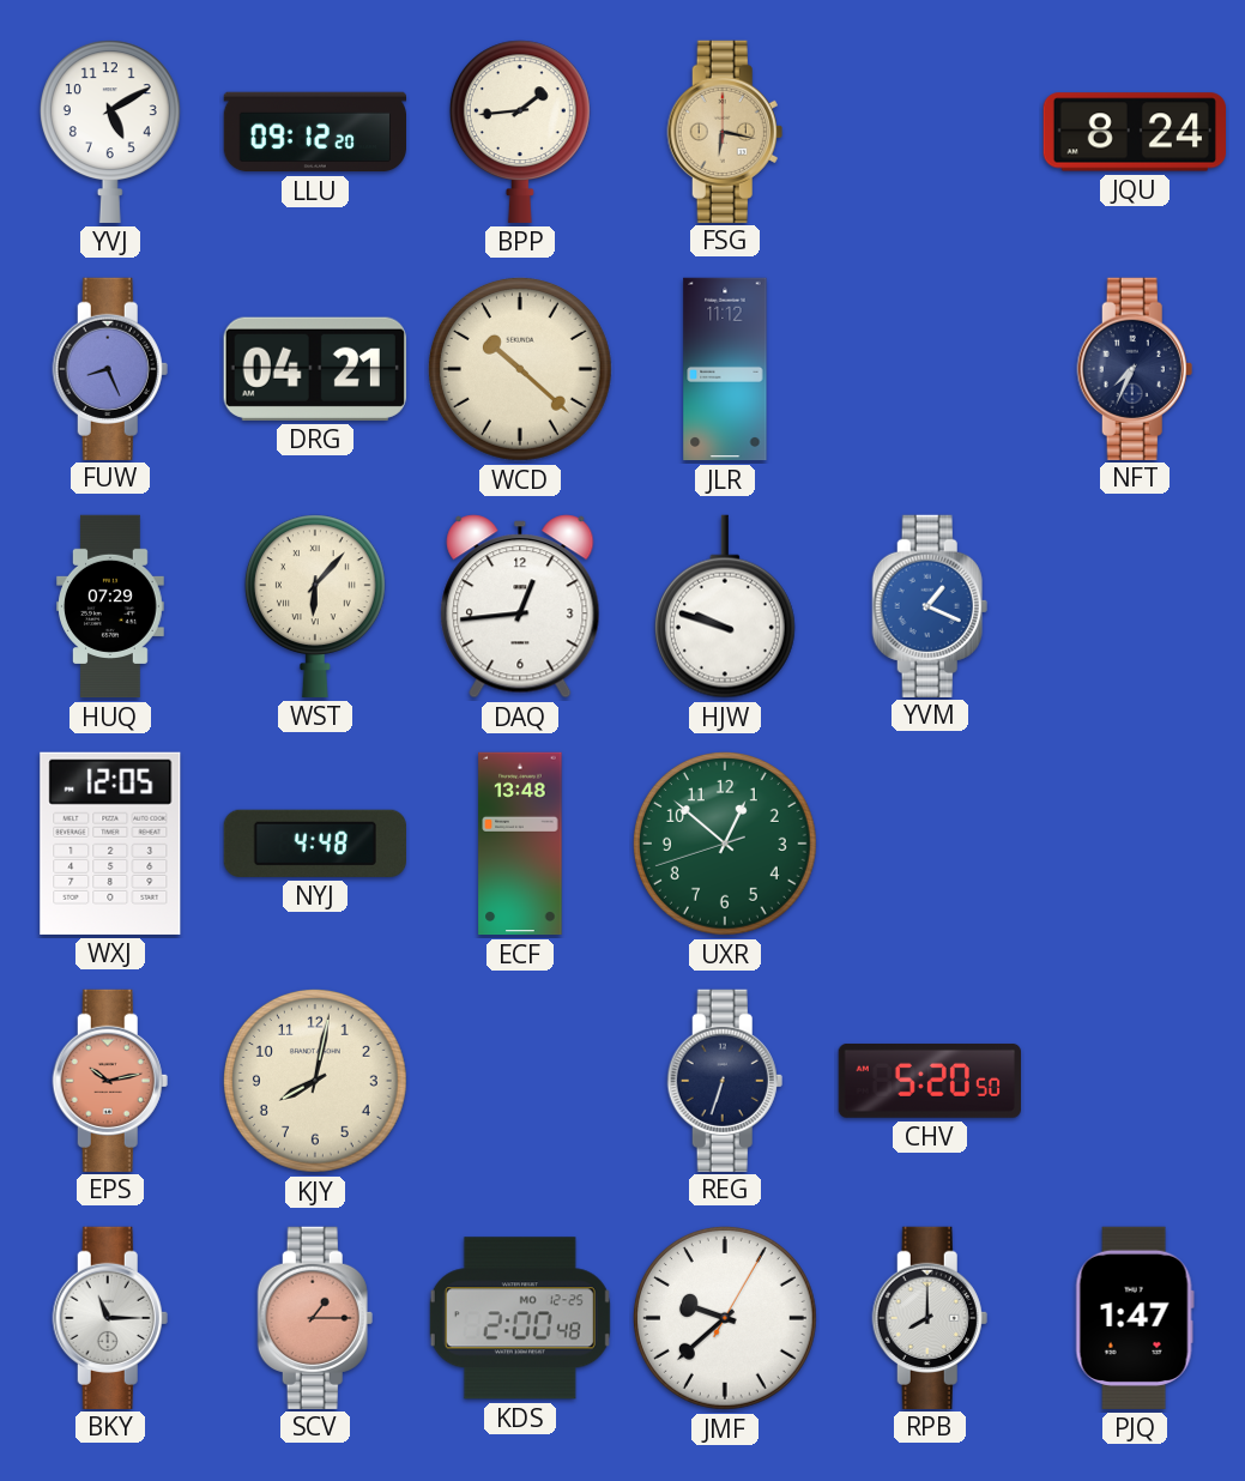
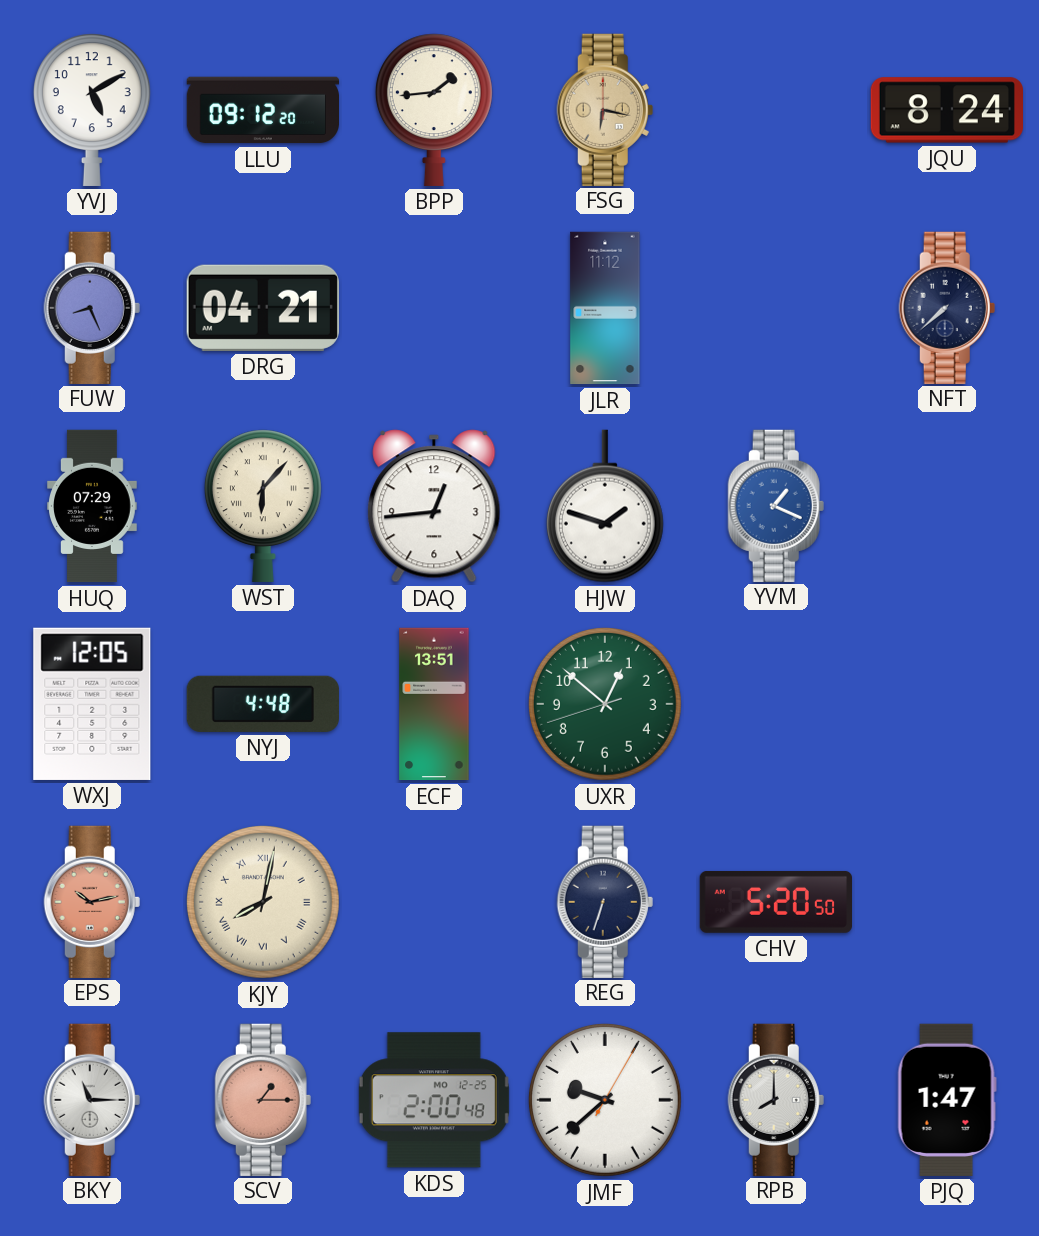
WCD: 10:22 -> none
NFT: 7:34 -> 7:38
HJW: 9:48 -> 1:48
ECF: 13:48 -> 13:51
KJY numerals: Arabic -> Roman
